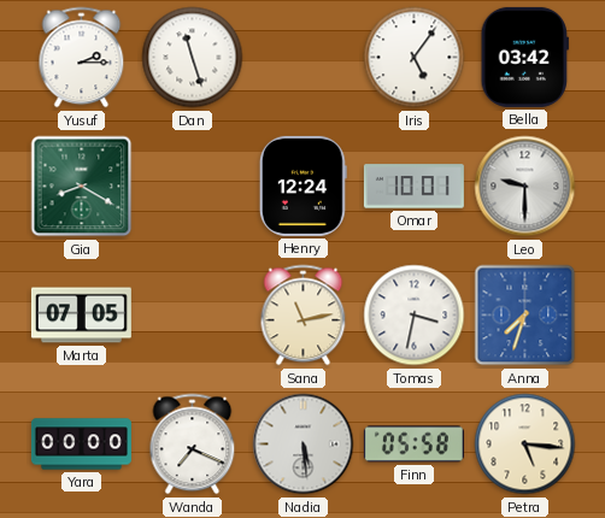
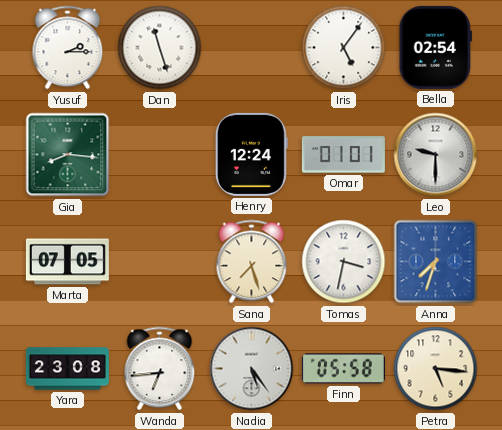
Bella: 03:42 -> 02:54
Gia: 8:20 -> 8:16
Omar: 10:01 -> 01:01
Sana: 11:13 -> 7:27
Yara: 00:00 -> 23:08
Wanda: 7:19 -> 6:44
Nadia: 5:29 -> 5:24
